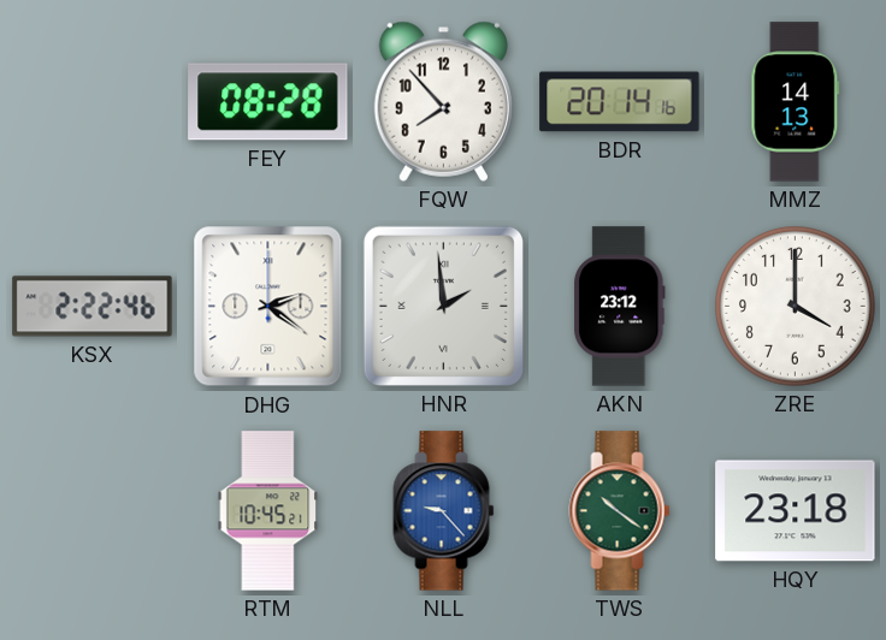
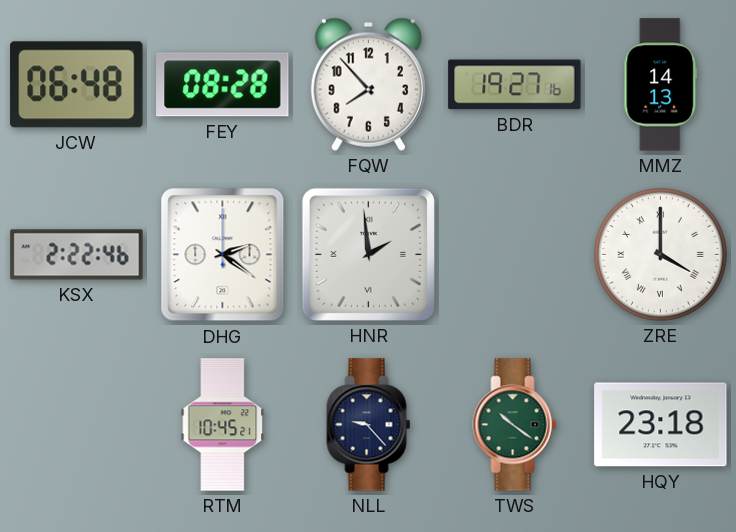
JCW: none -> 06:48
BDR: 20:14 -> 19:27
AKN: 23:12 -> none
ZRE numerals: Arabic -> Roman
NLL dial: blue -> navy
